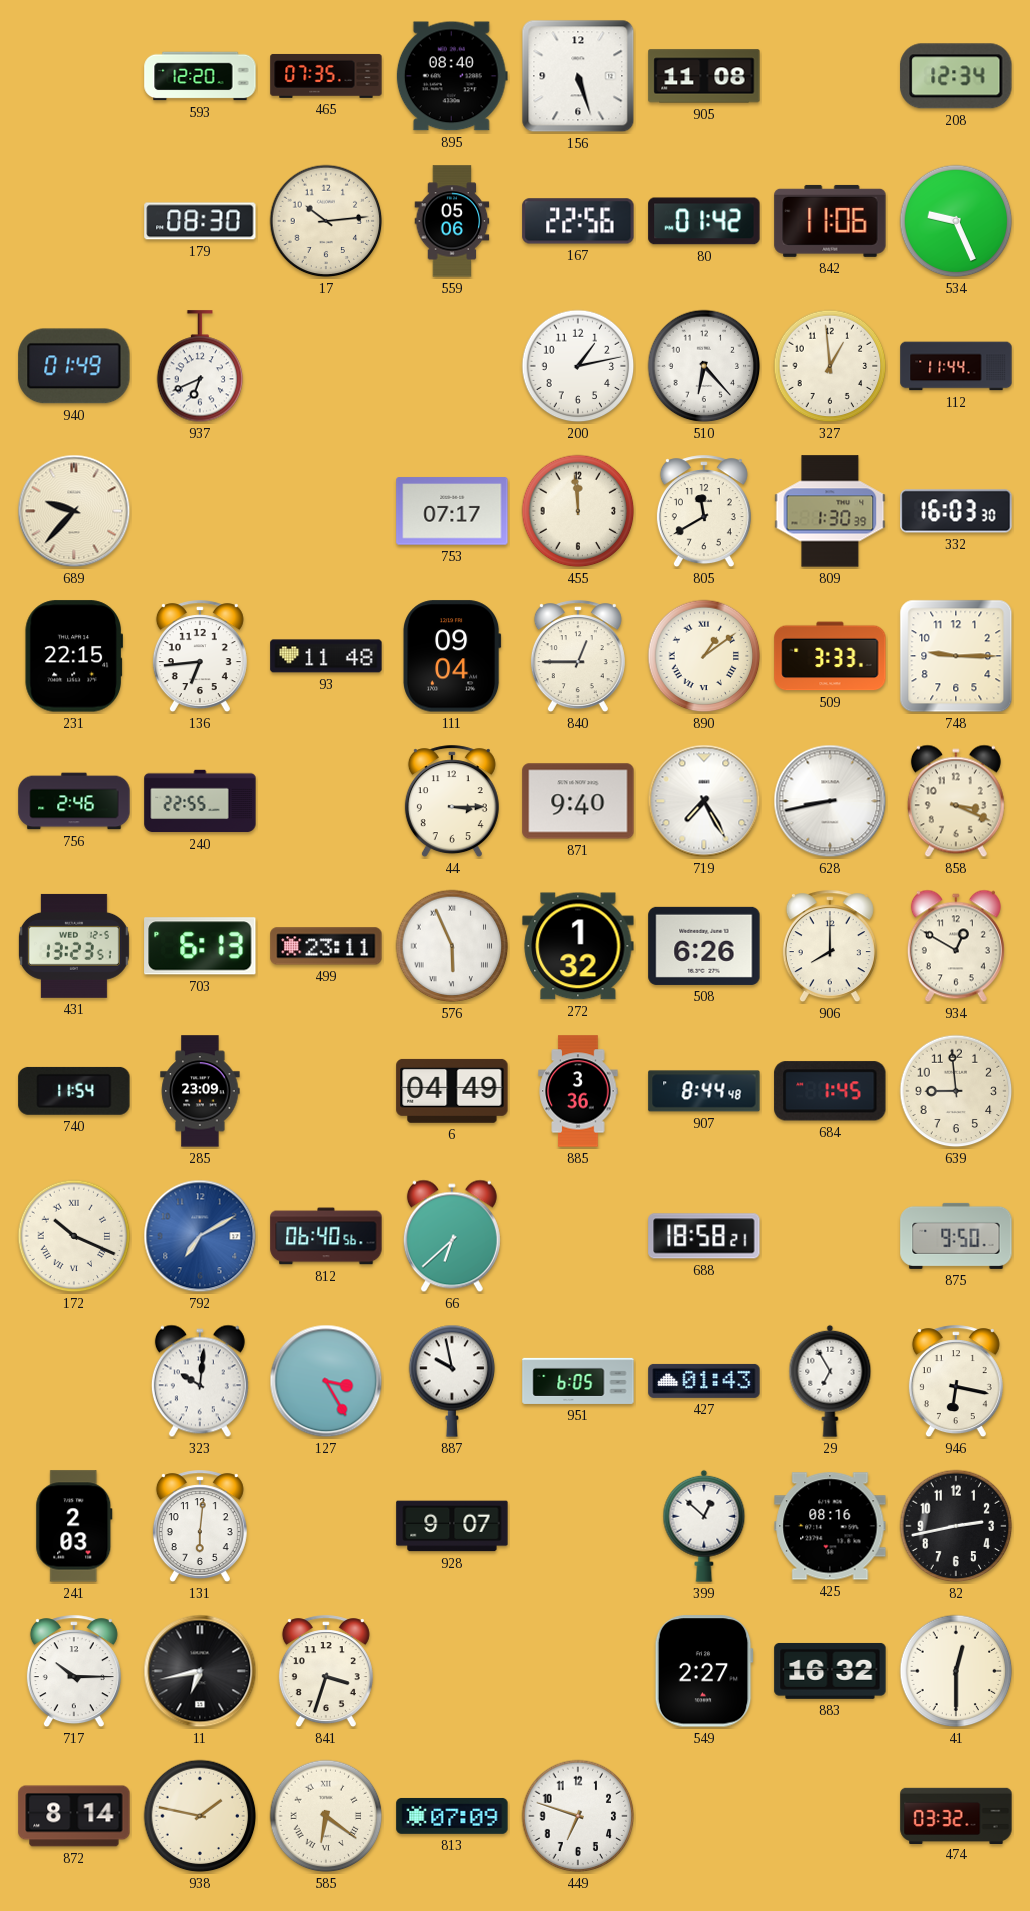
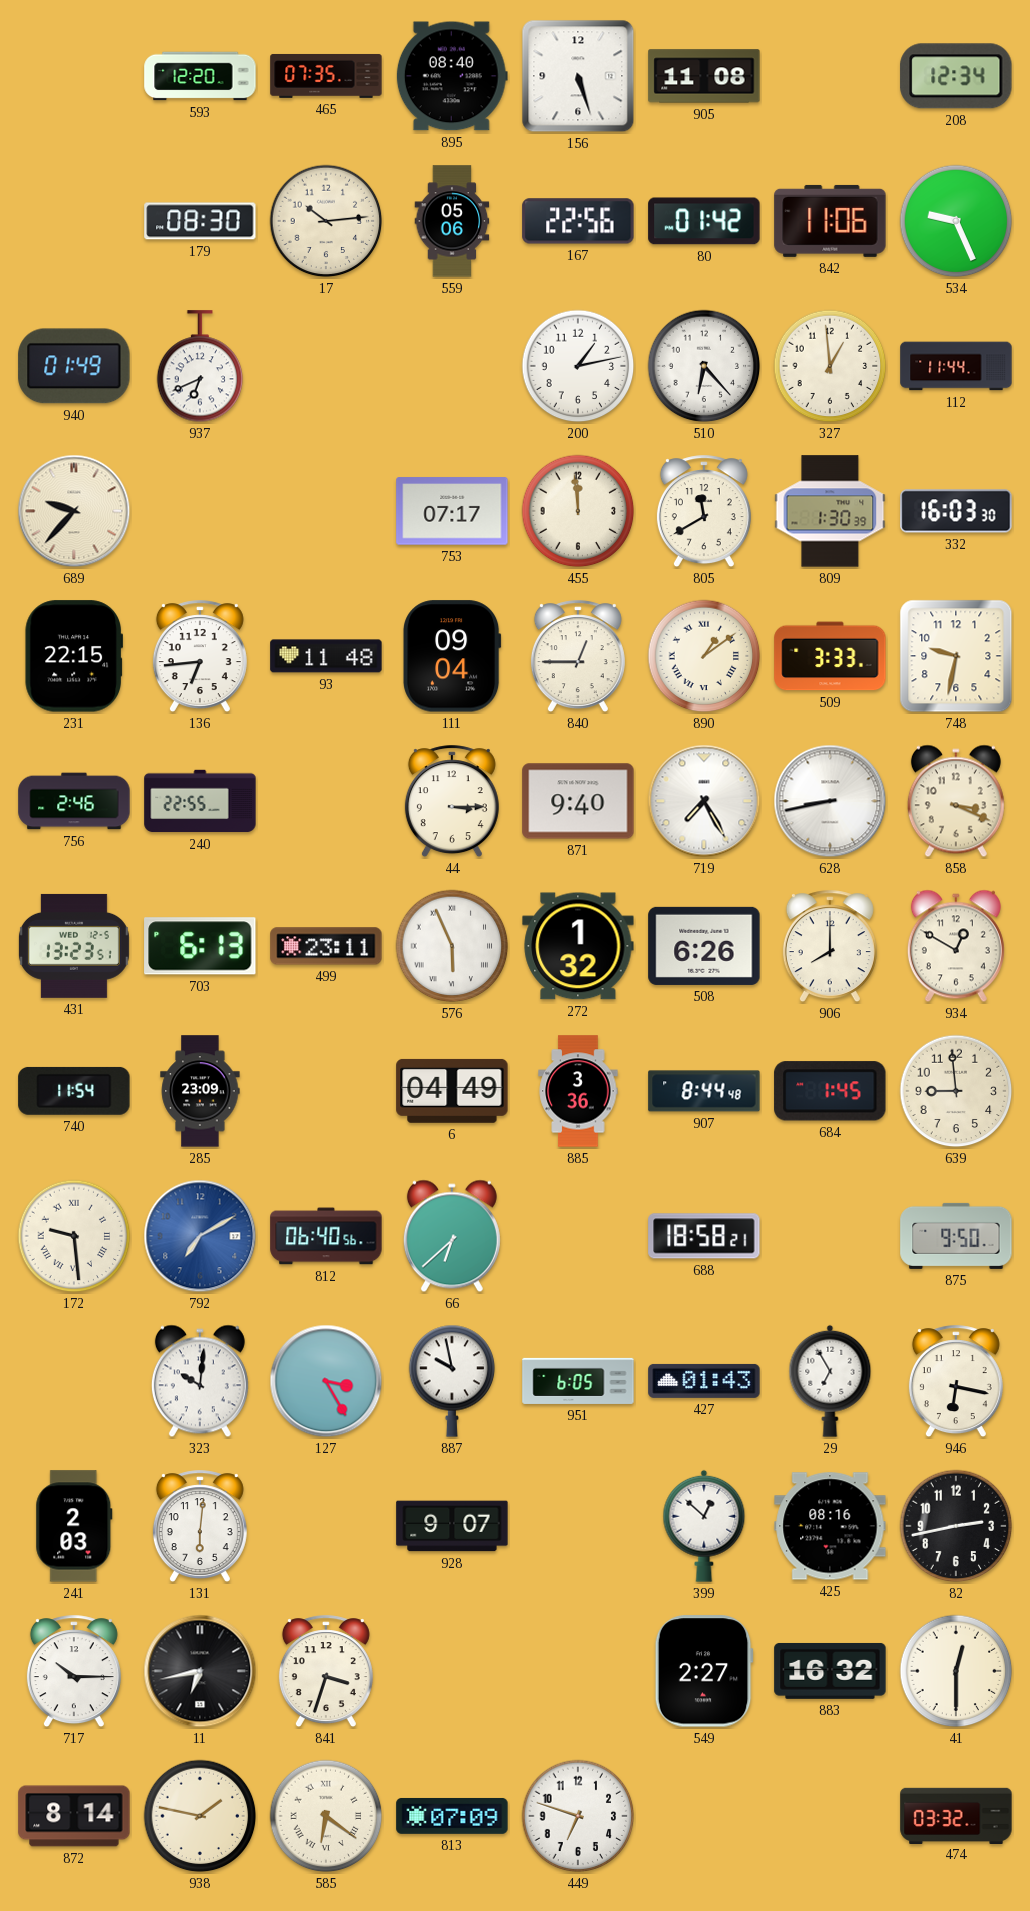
748: 9:15 -> 9:32
172: 10:19 -> 9:29
